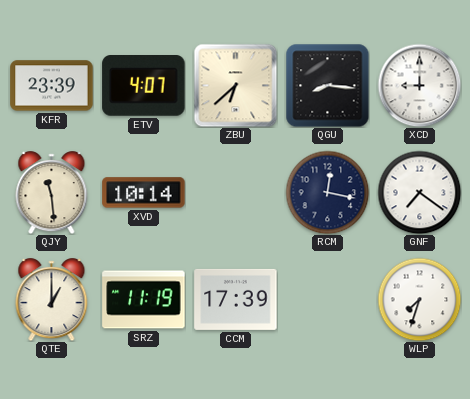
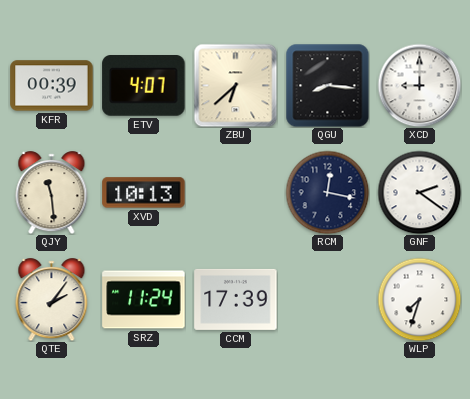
KFR: 23:39 -> 00:39
XVD: 10:14 -> 10:13
GNF: 7:21 -> 2:21
QTE: 1:00 -> 2:06
SRZ: 11:19 -> 11:24
